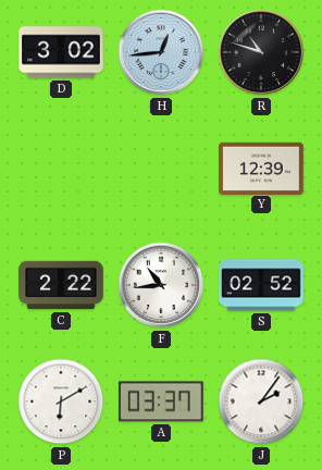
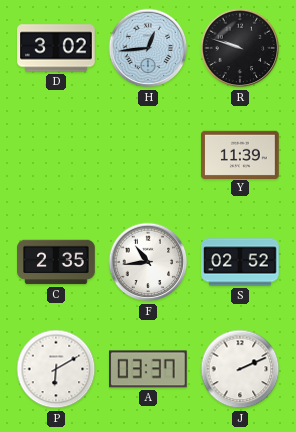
R: 10:48 -> 9:48
Y: 12:39 -> 11:39
C: 2:22 -> 2:35
J: 2:06 -> 2:11
